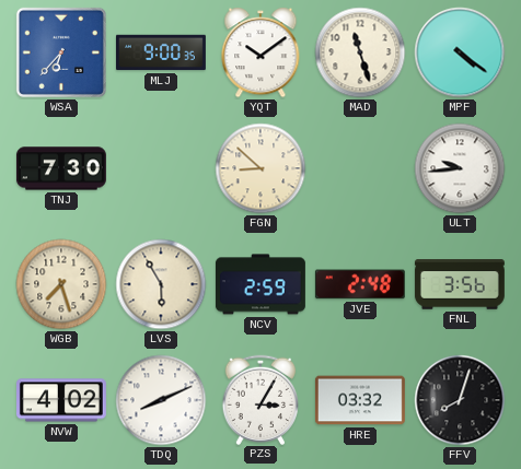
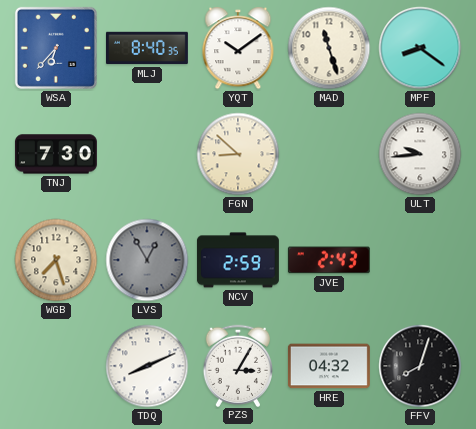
MLJ: 9:00 -> 8:40
MPF: 4:21 -> 8:21
LVS: 5:55 -> 12:55
LVS dial: cream -> grey
JVE: 2:48 -> 2:43
FNL: 3:56 -> none
NVW: 4:02 -> none
HRE: 03:32 -> 04:32
